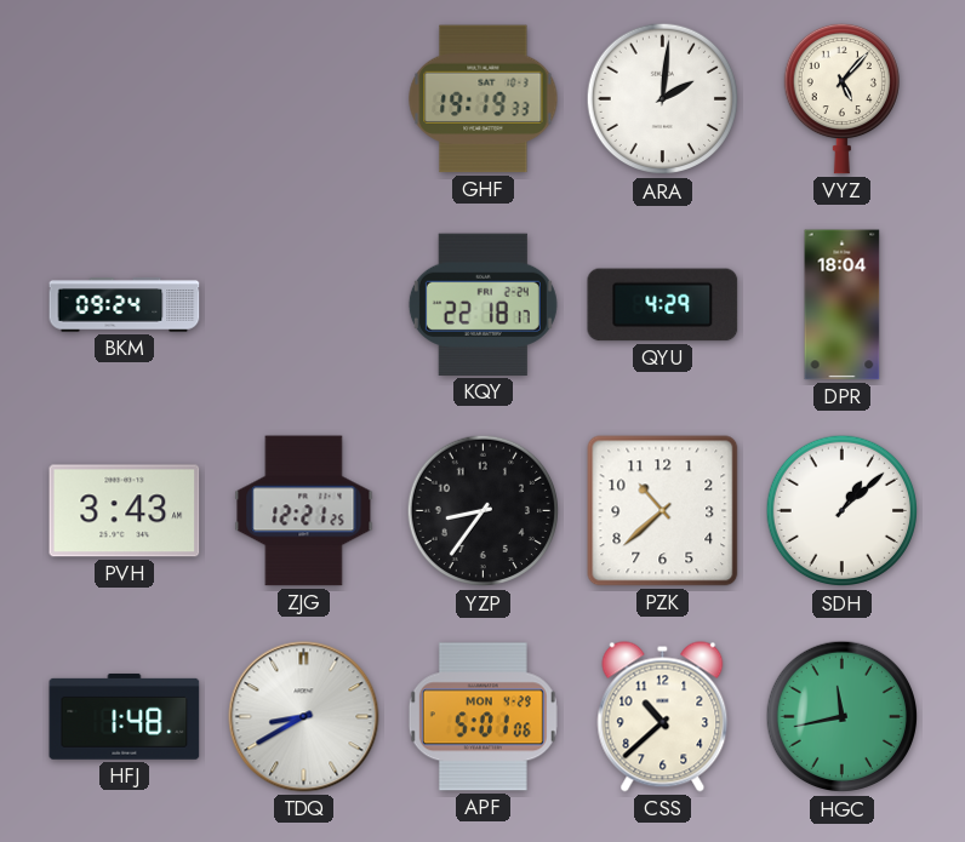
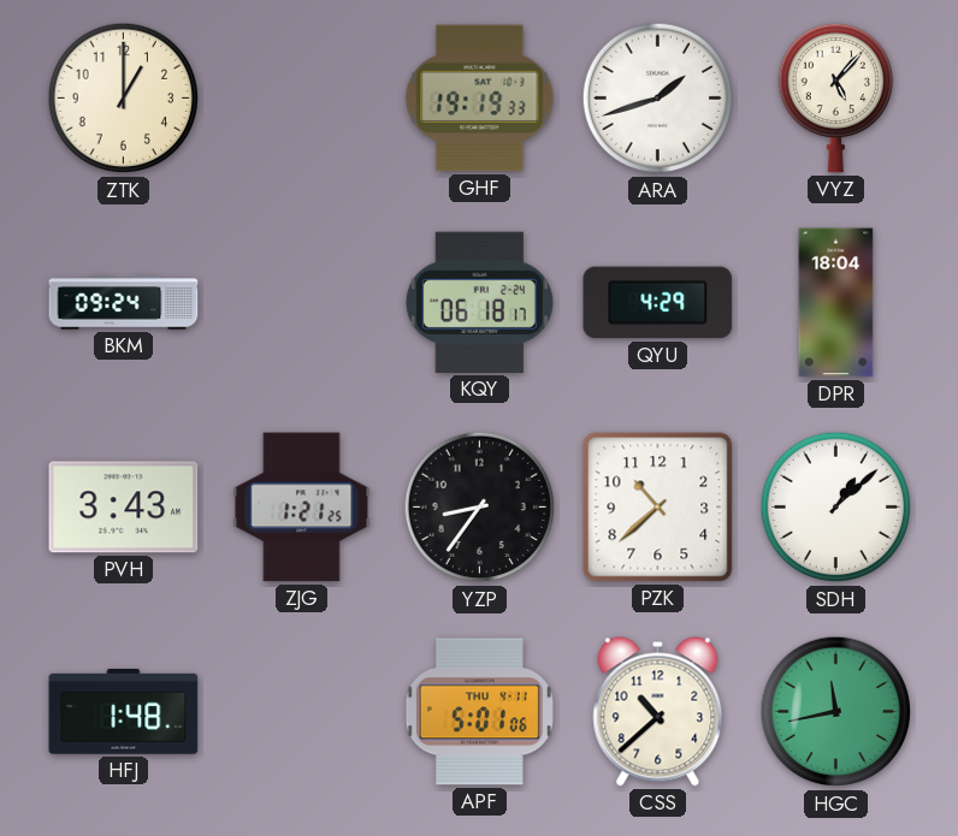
ZTK: none -> 1:00
ARA: 2:01 -> 1:42
KQY: 22:18 -> 06:18
ZJG: 12:21 -> 1:21
TDQ: 8:40 -> none
APF date: MON 4-29 -> THU 4-11
